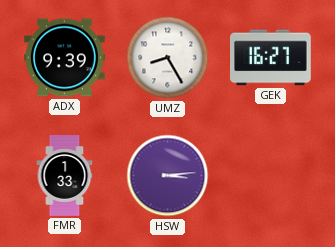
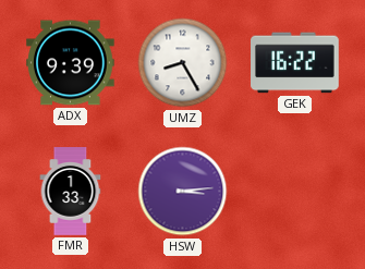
GEK: 16:27 -> 16:22
